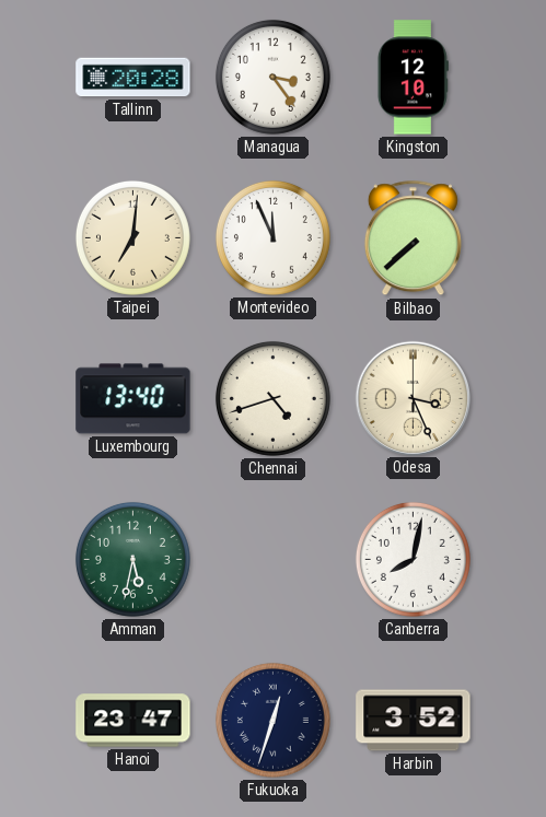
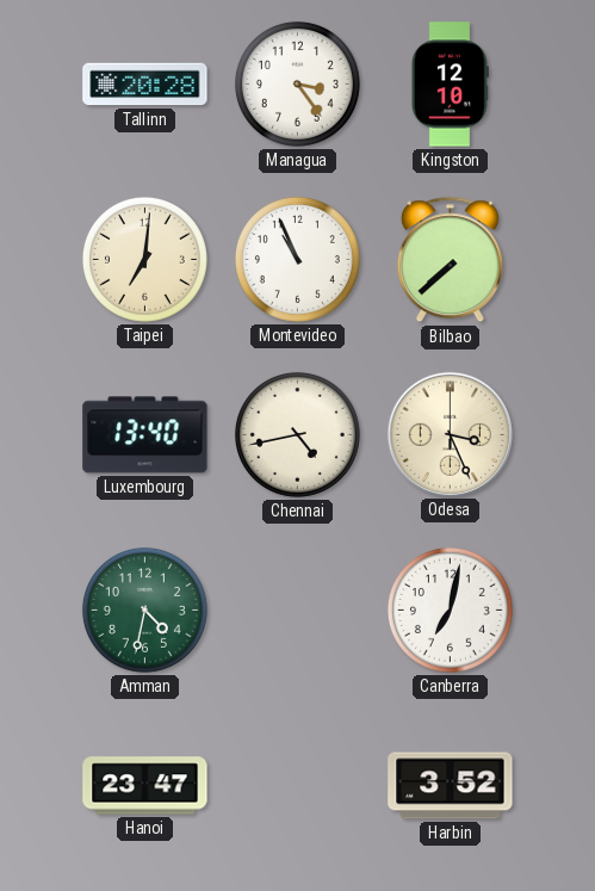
Montevideo: 11:56 -> 10:56
Chennai: 4:42 -> 4:43
Amman: 5:32 -> 4:32
Canberra: 8:02 -> 7:02
Fukuoka: 12:33 -> none
